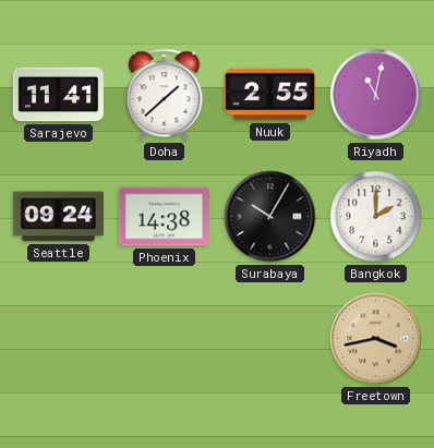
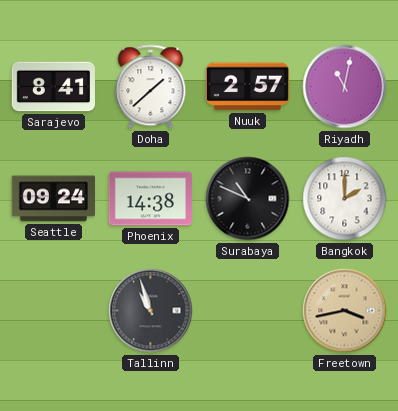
Sarajevo: 11:41 -> 8:41
Nuuk: 2:55 -> 2:57
Surabaya: 10:05 -> 10:49
Tallinn: none -> 10:57
